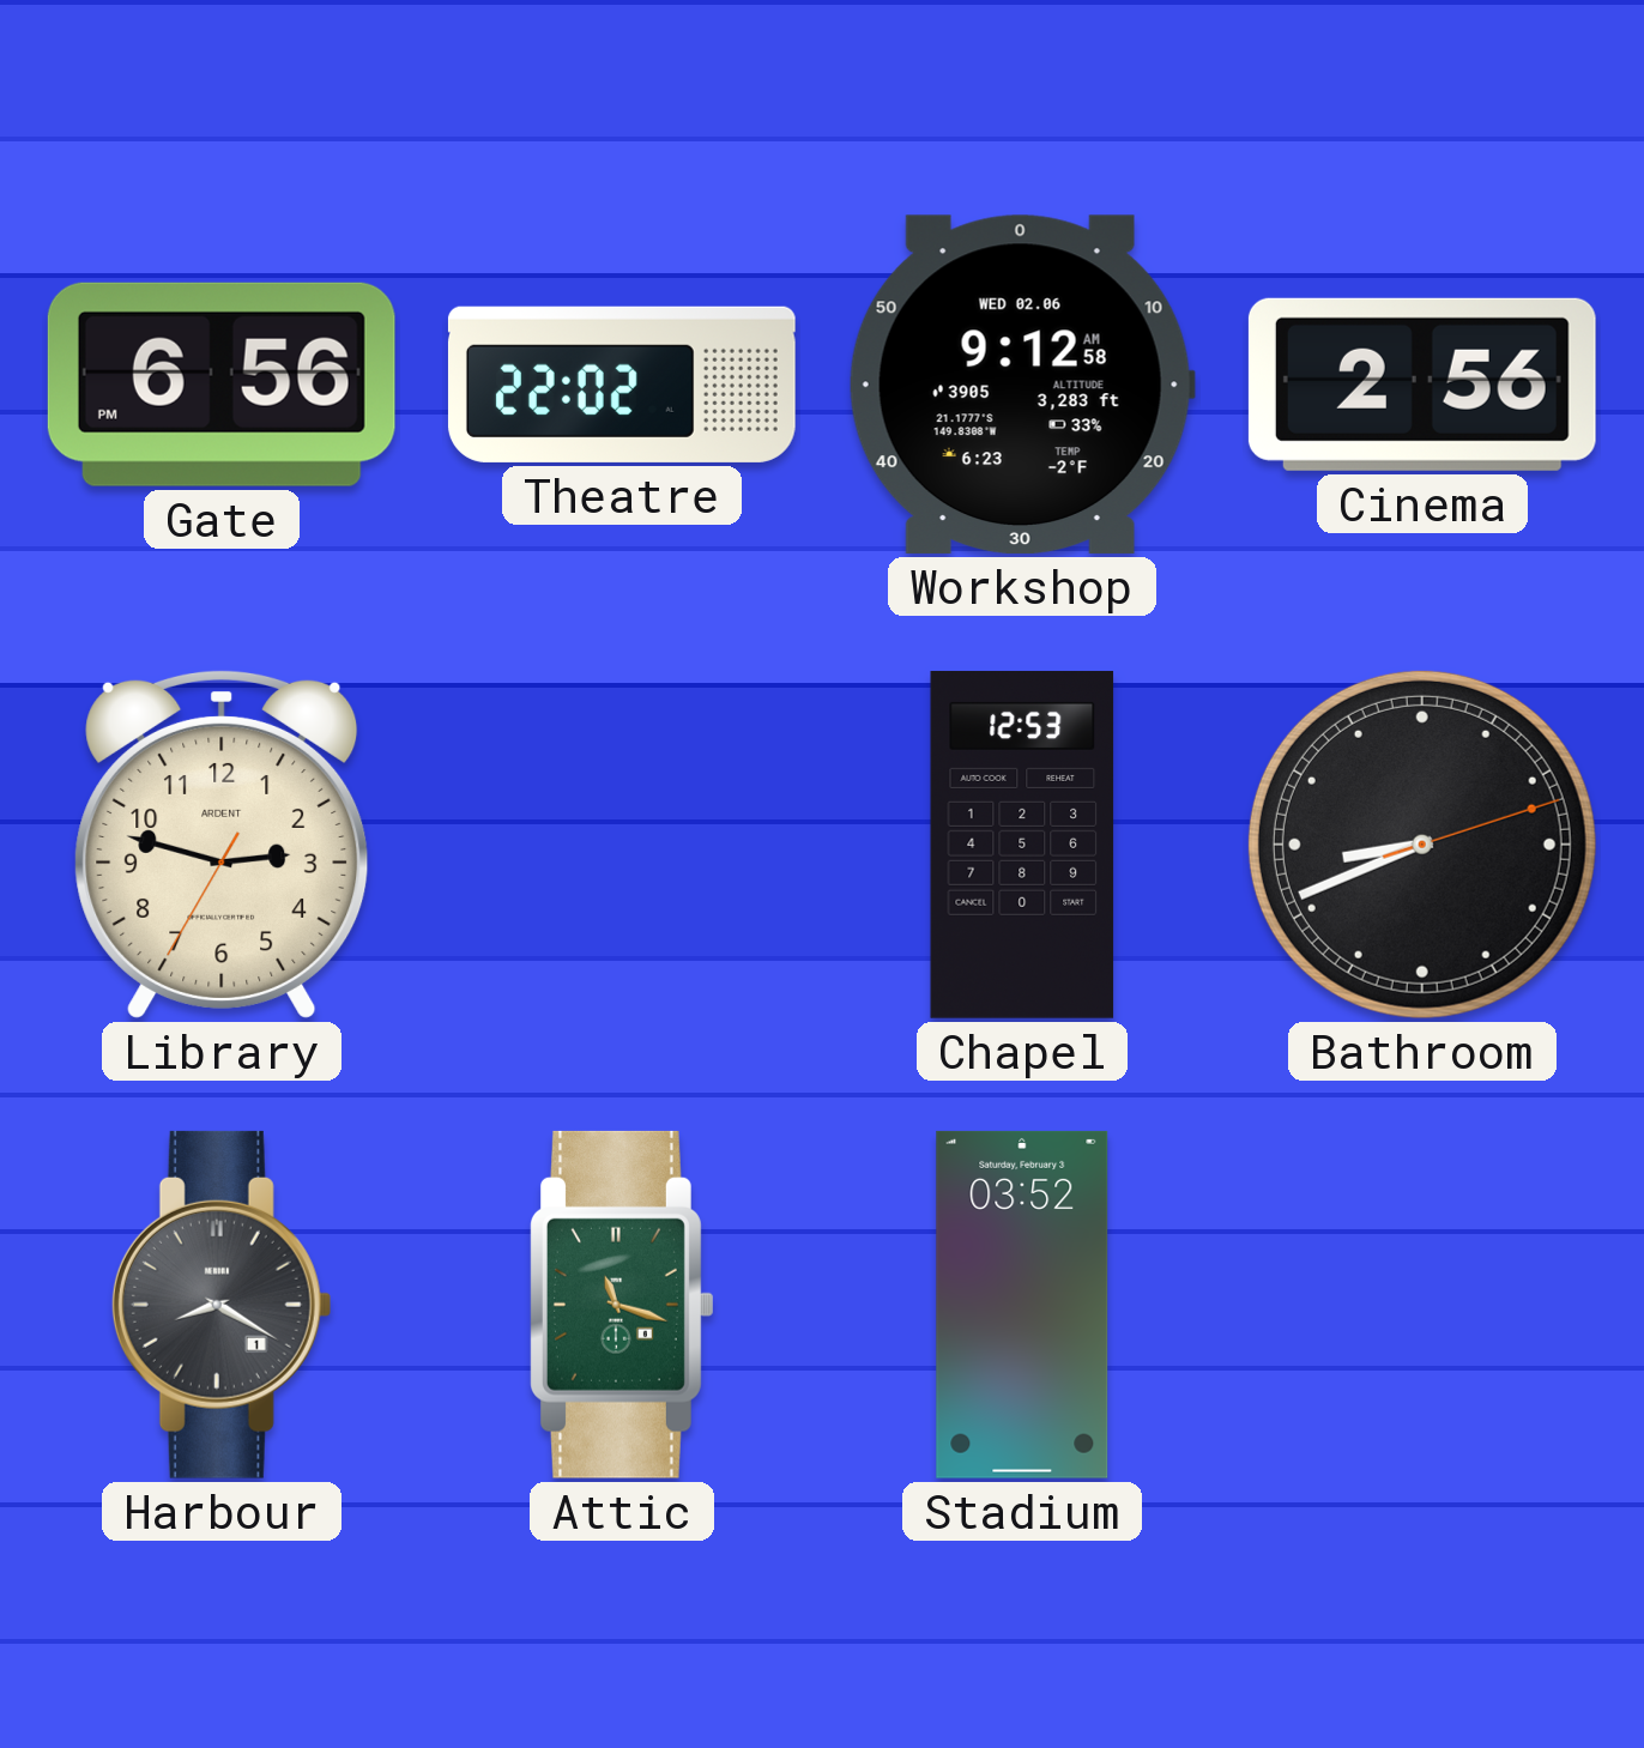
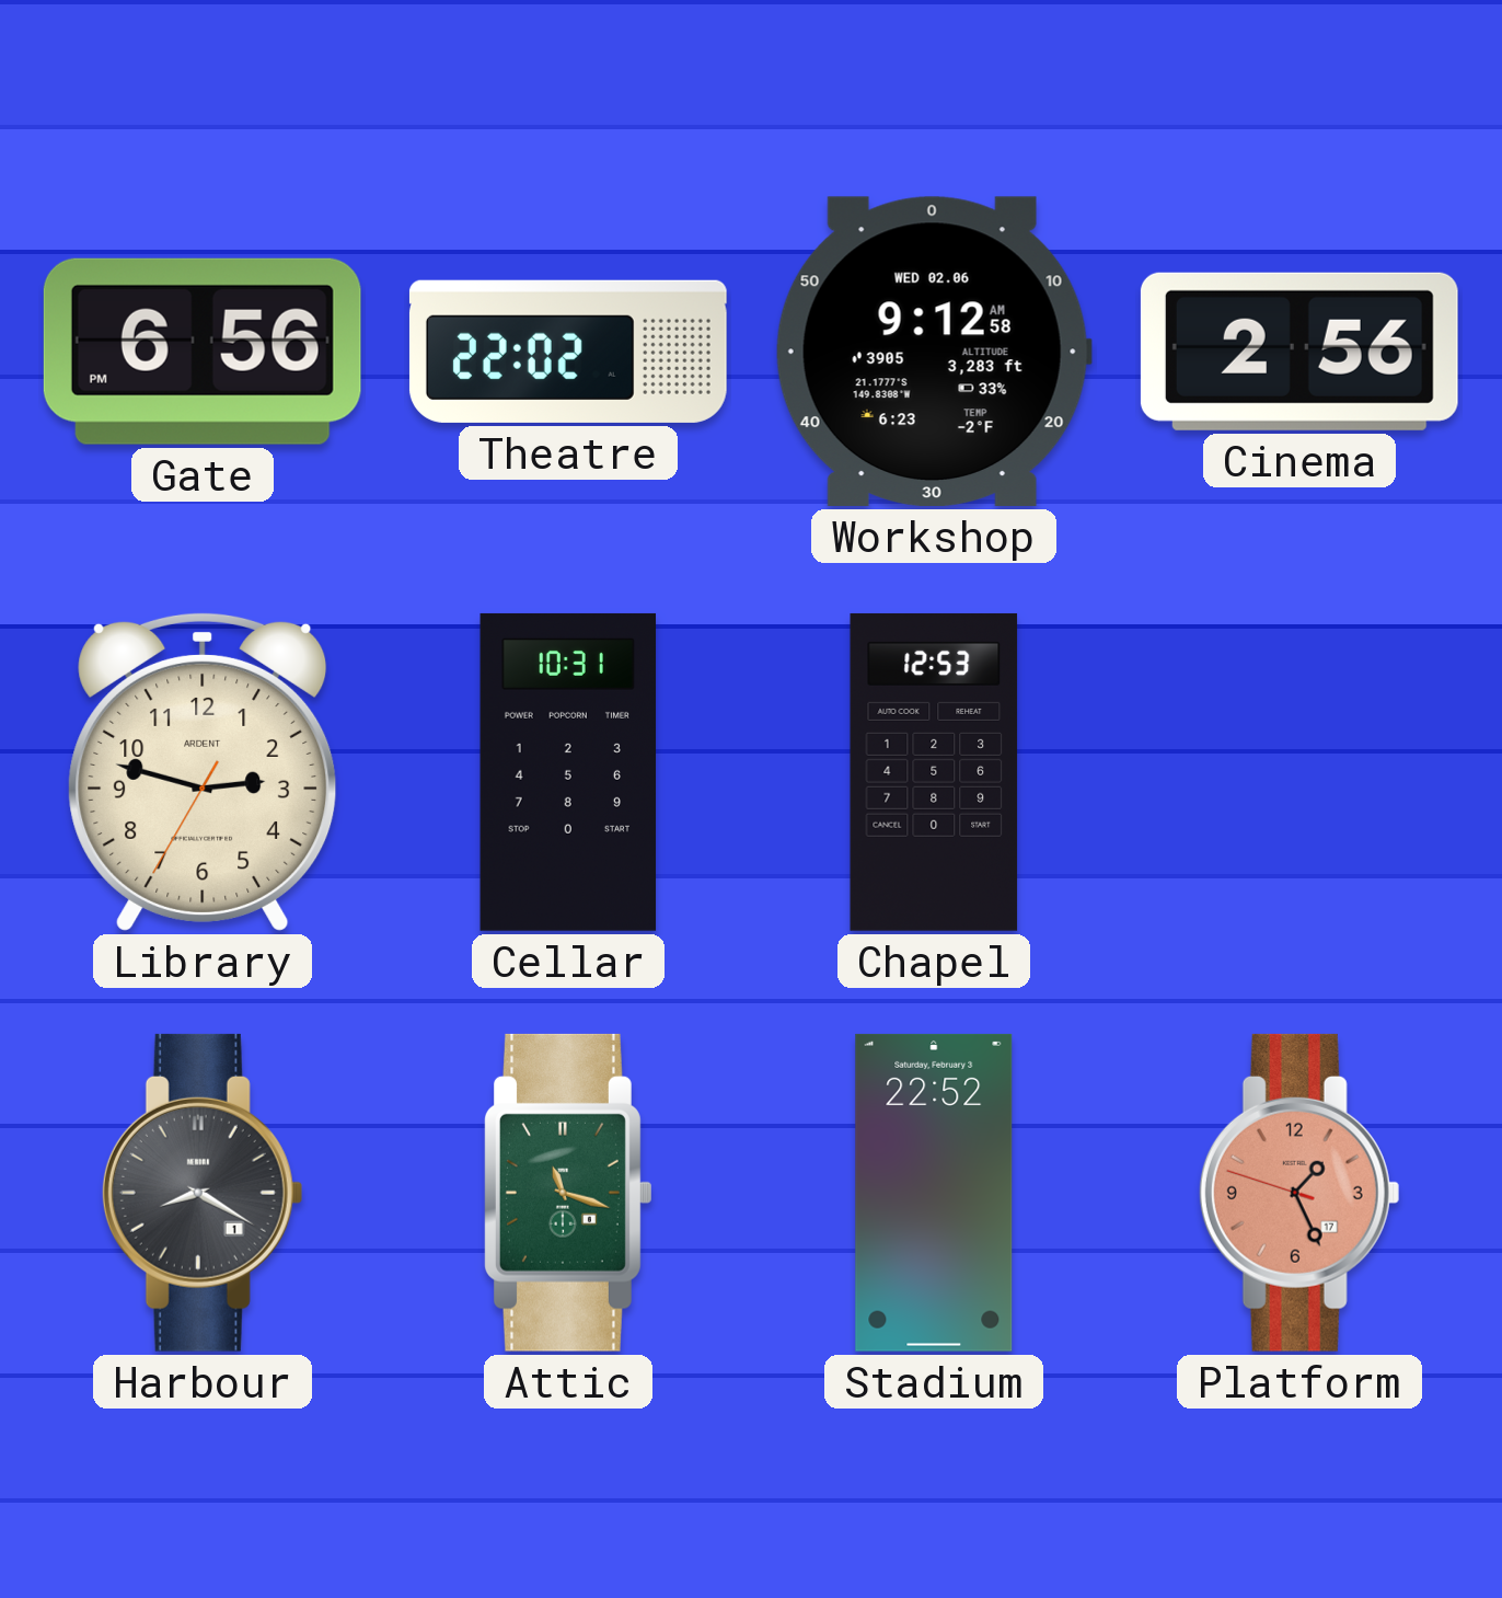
Cellar: none -> 10:31
Bathroom: 8:41 -> none
Stadium: 03:52 -> 22:52
Platform: none -> 1:25
